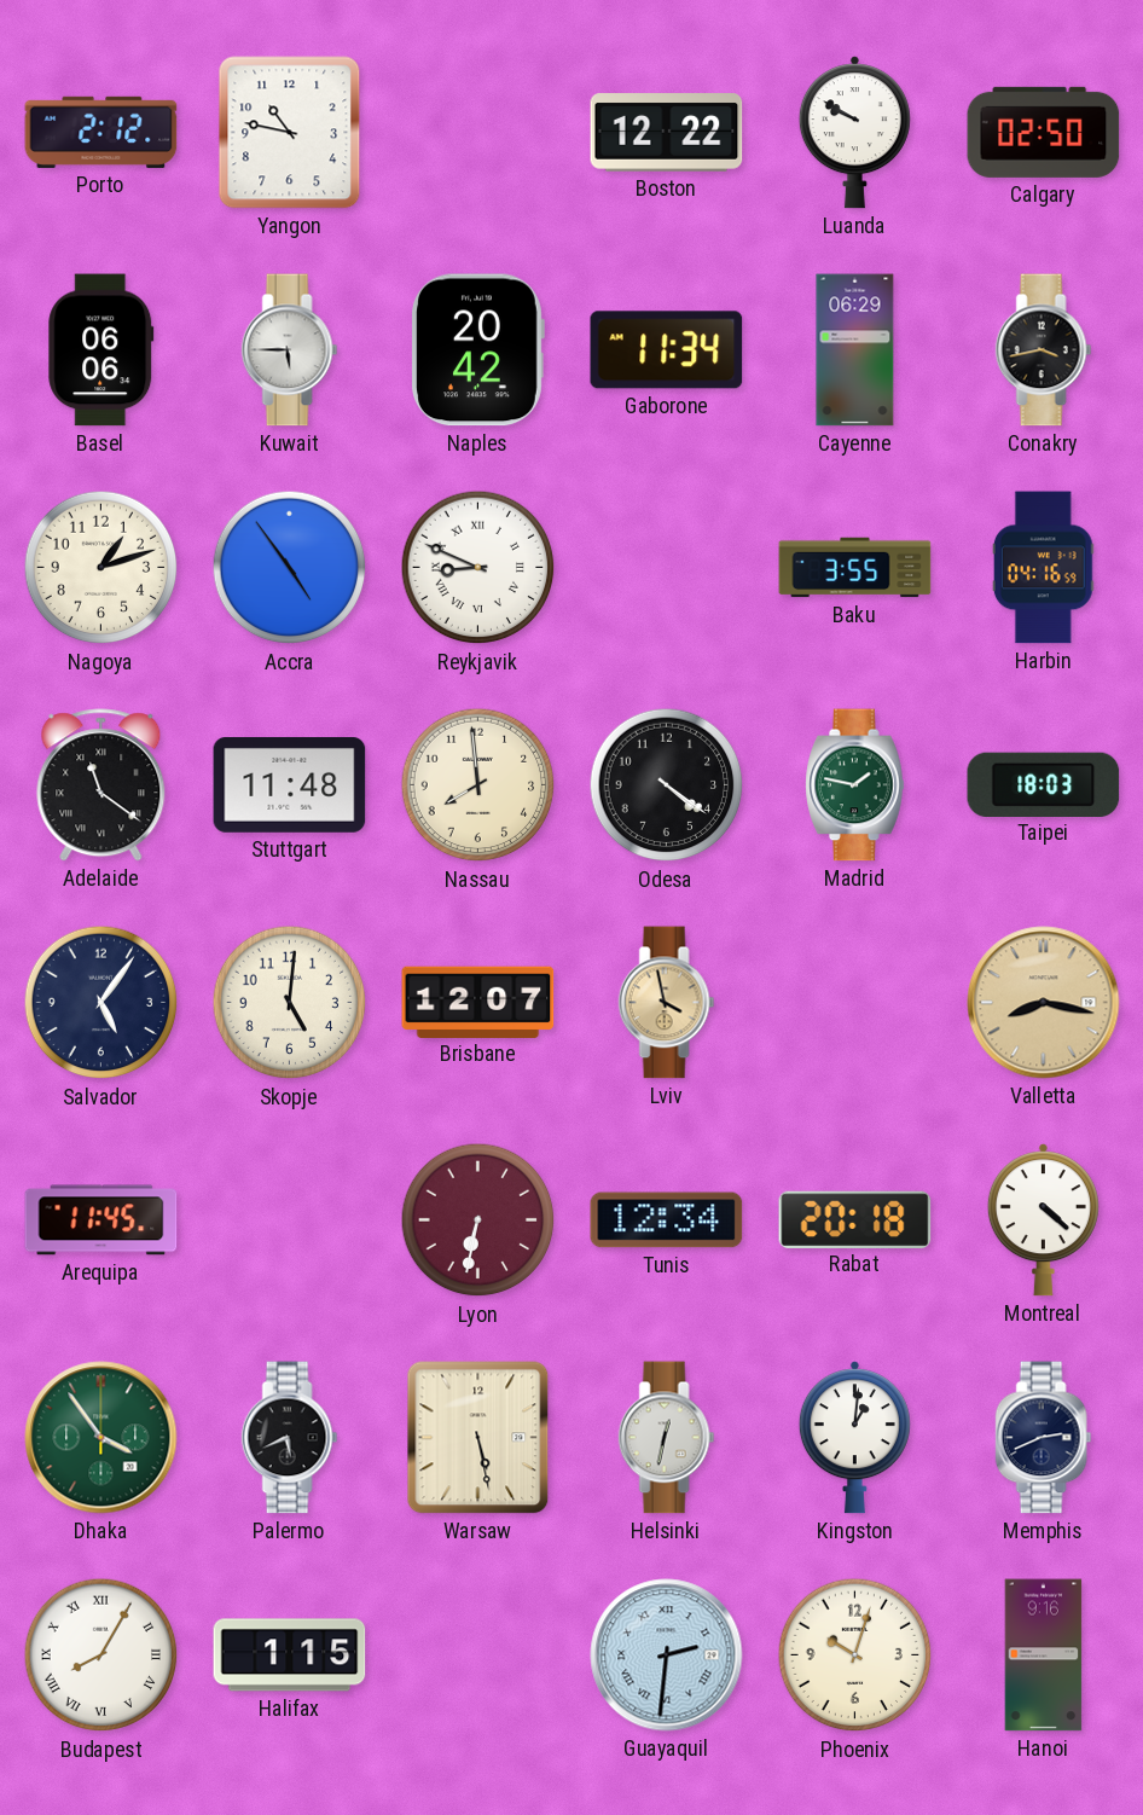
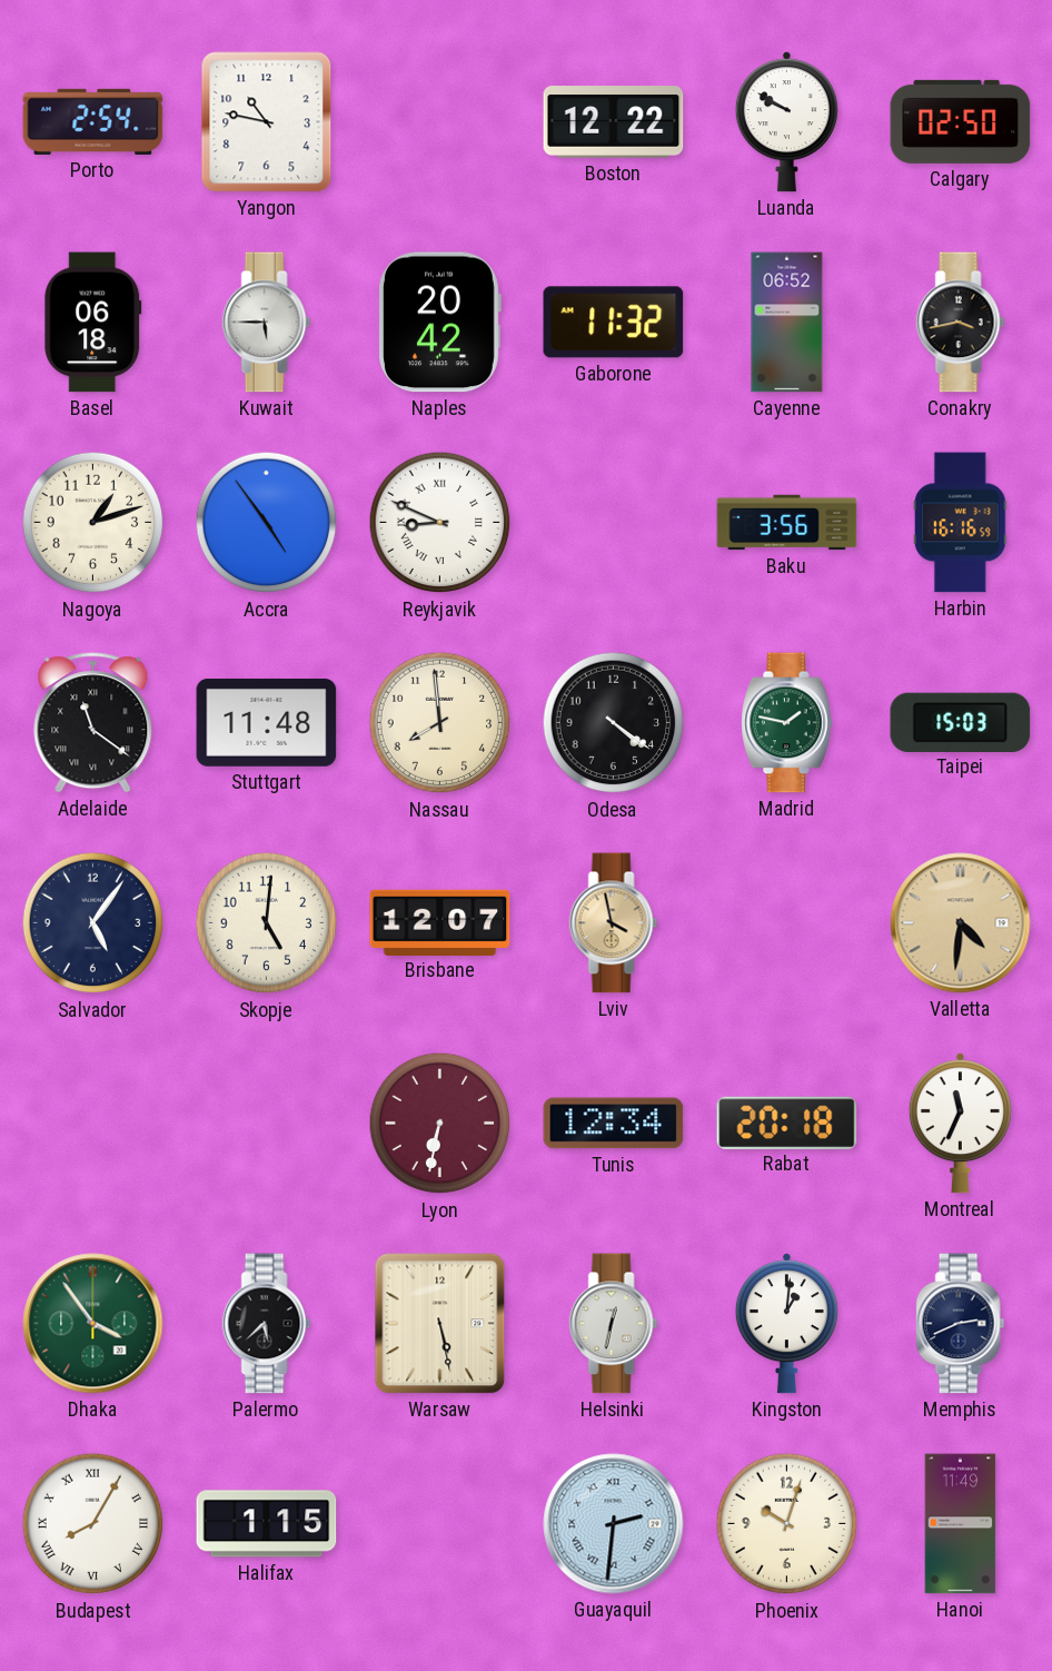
Porto: 2:12 -> 2:54
Basel: 06:06 -> 06:18
Gaborone: 11:34 -> 11:32
Cayenne: 06:29 -> 06:52
Baku: 3:55 -> 3:56
Harbin: 04:16 -> 16:16
Taipei: 18:03 -> 15:03
Valletta: 8:17 -> 4:31
Arequipa: 11:45 -> none
Montreal: 4:22 -> 11:34
Palermo: 5:41 -> 5:38
Hanoi: 9:16 -> 11:49
